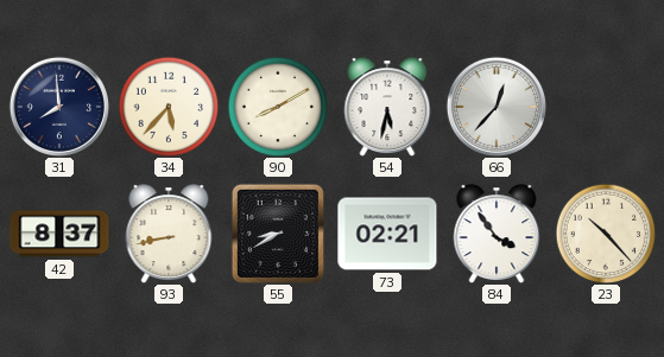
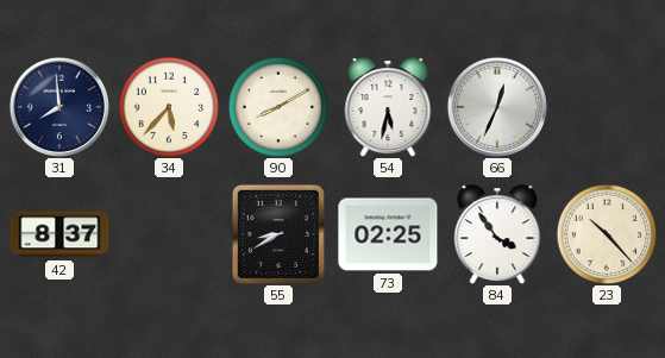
66: 12:37 -> 12:34
93: 8:43 -> none
73: 02:21 -> 02:25
